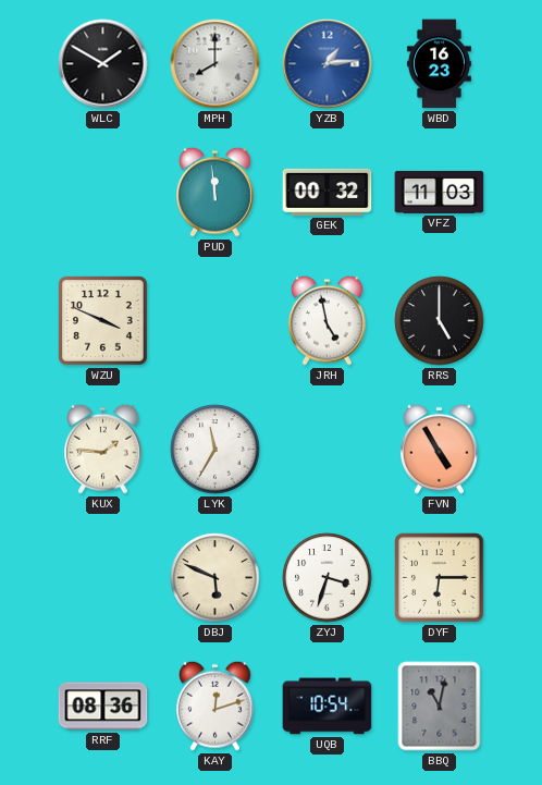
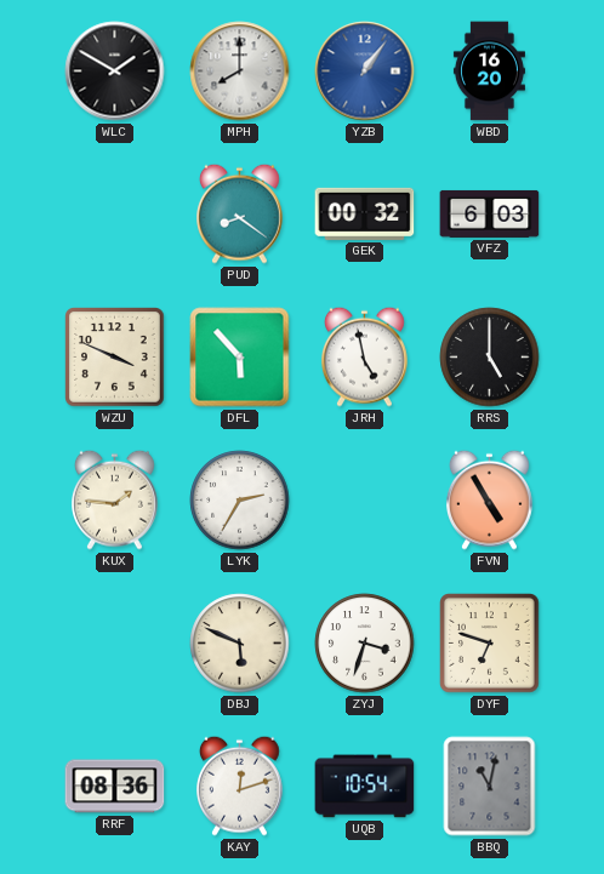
YZB: 1:14 -> 1:06
WBD: 16:23 -> 16:20
PUD: 11:59 -> 8:21
VFZ: 11:03 -> 6:03
DFL: none -> 5:53
LYK: 11:35 -> 2:35
DYF: 6:15 -> 6:48
